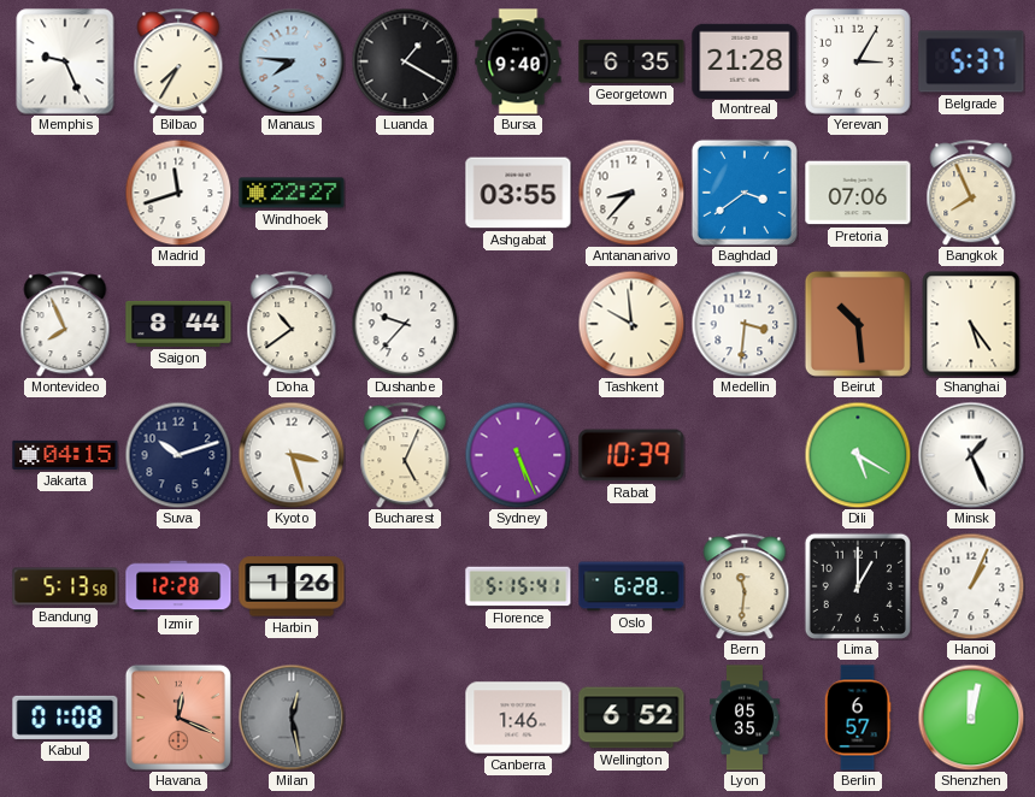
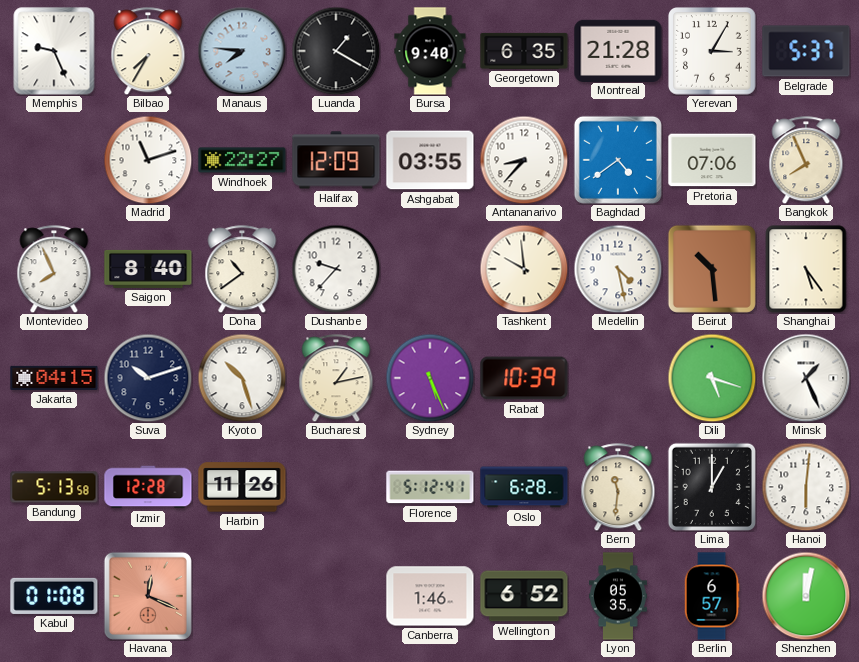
Madrid: 11:42 -> 11:12
Halifax: none -> 12:09
Baghdad: 3:39 -> 4:39
Saigon: 8:44 -> 8:40
Medellin: 3:31 -> 4:28
Kyoto: 3:27 -> 10:27
Bucharest: 5:04 -> 1:13
Dili: 5:20 -> 5:18
Harbin: 1:26 -> 11:26
Florence: 5:15 -> 5:12
Hanoi: 1:04 -> 6:01
Milan: 12:28 -> none
